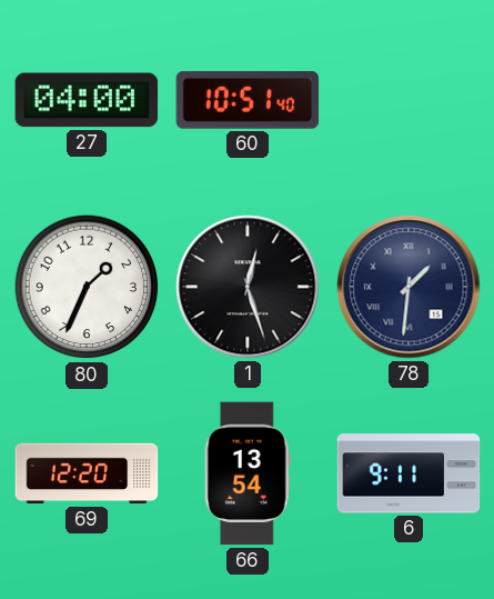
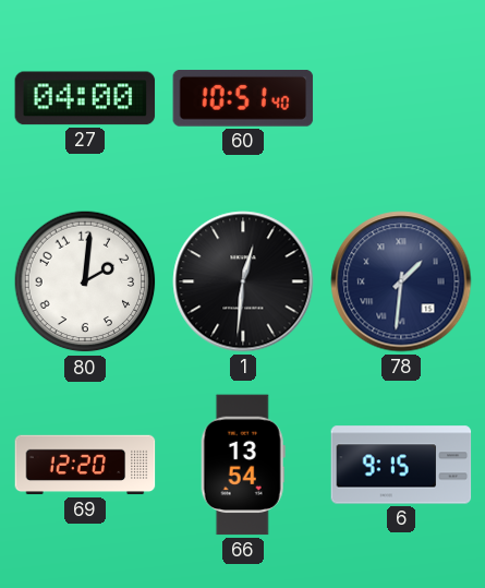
80: 1:34 -> 2:01
1: 12:27 -> 12:31
6: 9:11 -> 9:15
